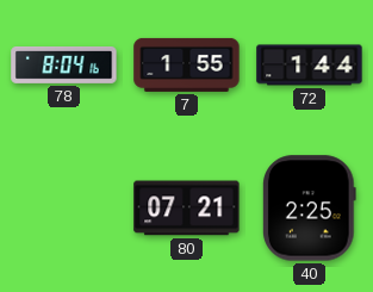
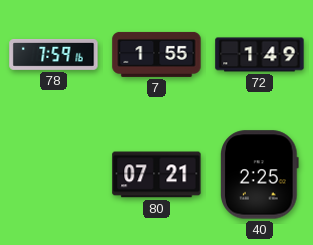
78: 8:04 -> 7:59
72: 1:44 -> 1:49
